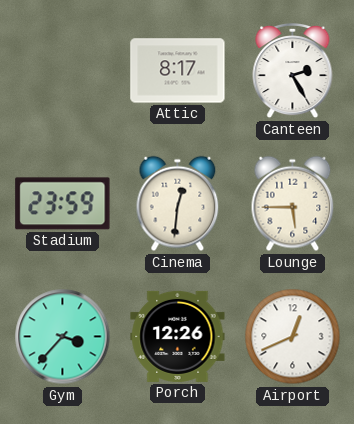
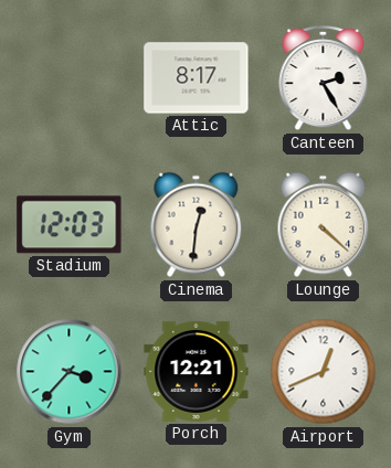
Stadium: 23:59 -> 12:03
Lounge: 5:45 -> 4:22
Porch: 12:26 -> 12:21
